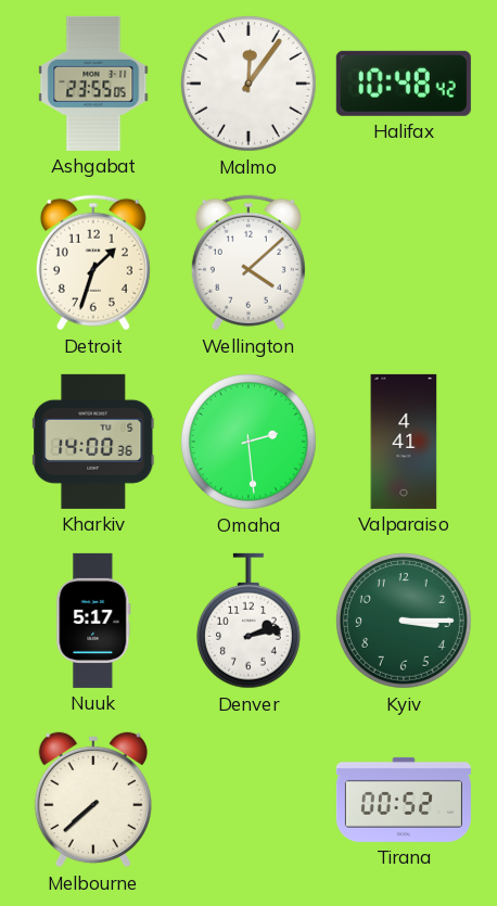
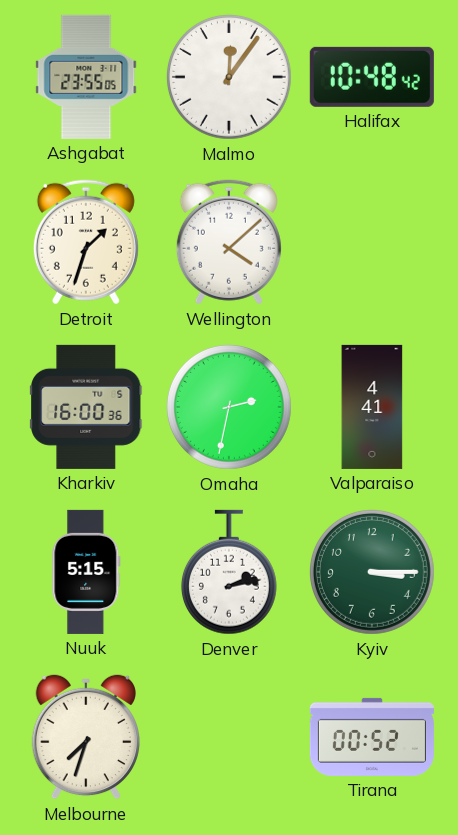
Kharkiv: 14:00 -> 16:00
Omaha: 2:29 -> 2:32
Nuuk: 5:17 -> 5:15
Melbourne: 7:38 -> 7:33
